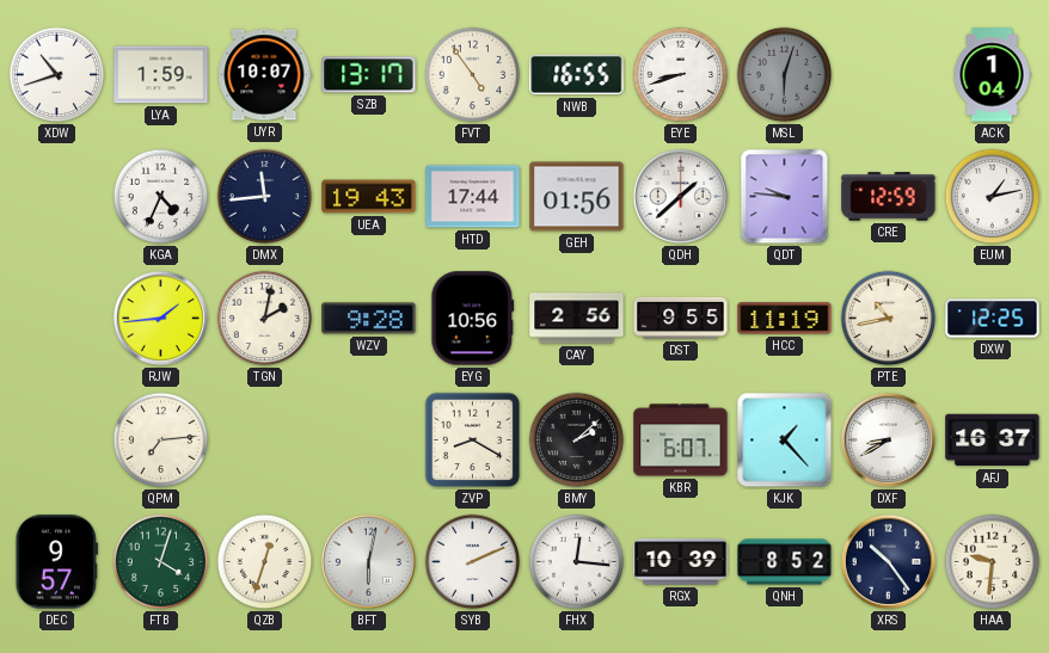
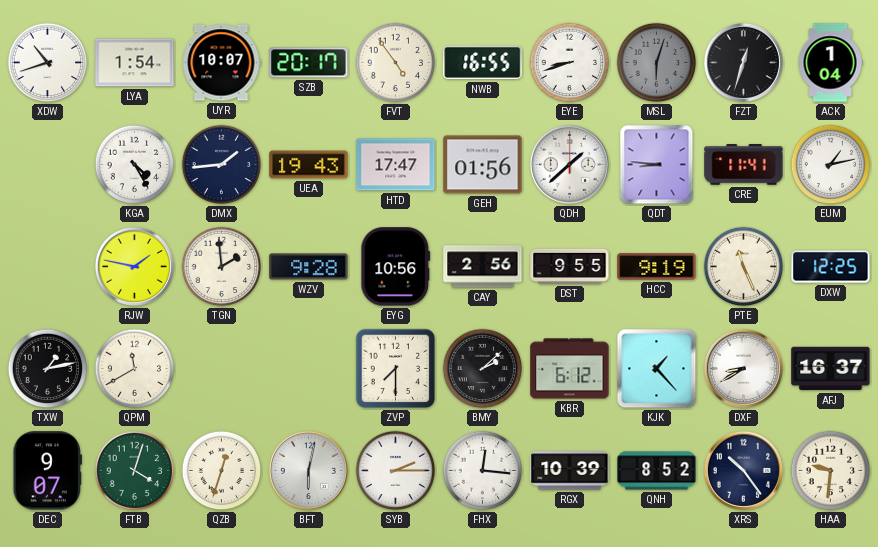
LYA: 1:59 -> 1:54
SZB: 13:17 -> 20:17
FZT: none -> 12:33
KGA: 4:34 -> 4:25
DMX: 11:44 -> 1:44
HTD: 17:44 -> 17:47
QDT: 9:46 -> 8:46
CRE: 12:59 -> 11:41
RJW: 1:44 -> 1:47
TGN: 2:02 -> 1:59
HCC: 11:19 -> 9:19
PTE: 10:43 -> 11:26
TXW: none -> 1:13
QPM: 7:14 -> 11:40
ZVP: 8:20 -> 7:30
KBR: 6:07 -> 6:12
DEC: 9:57 -> 9:07
SYB: 2:11 -> 2:15
